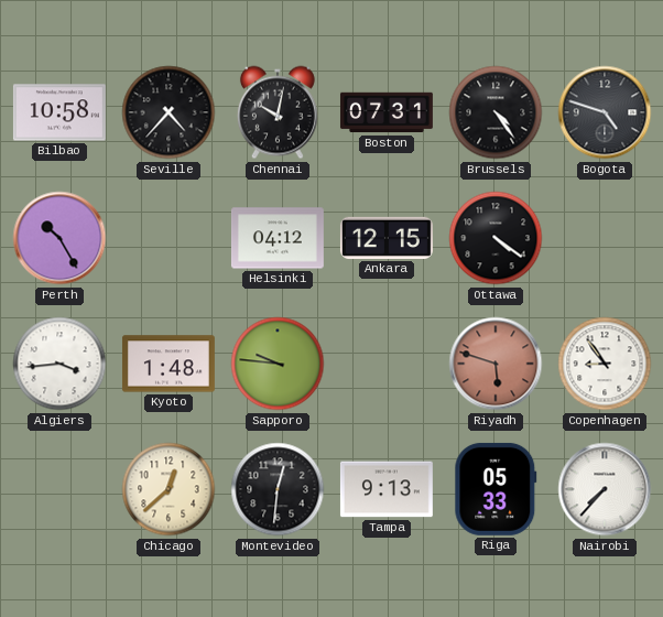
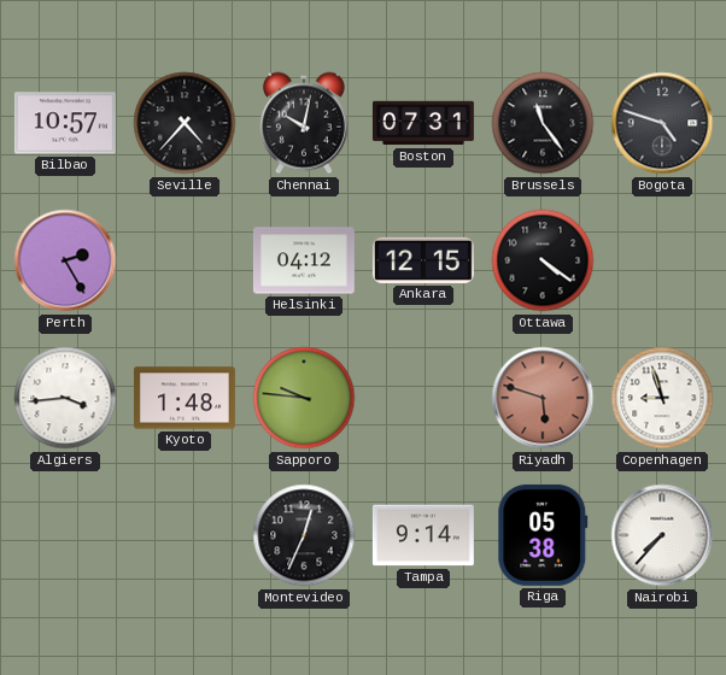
Bilbao: 10:58 -> 10:57
Brussels: 4:24 -> 11:24
Perth: 10:25 -> 2:25
Copenhagen: 8:54 -> 8:57
Chicago: 12:38 -> none
Montevideo: 12:31 -> 12:34
Tampa: 9:13 -> 9:14
Riga: 05:33 -> 05:38
